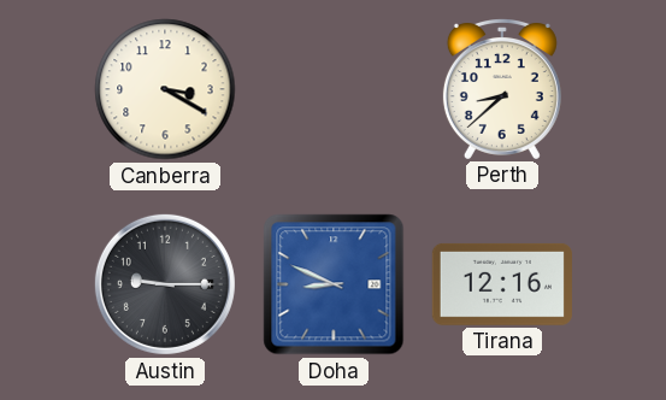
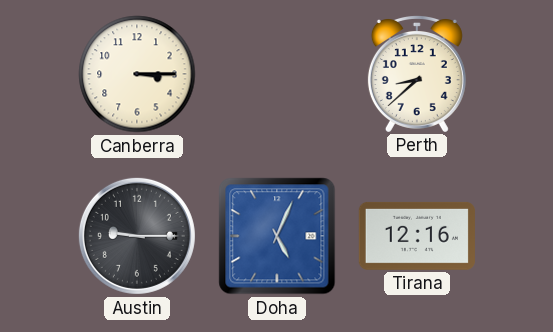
Canberra: 3:20 -> 3:15
Doha: 8:49 -> 5:04
